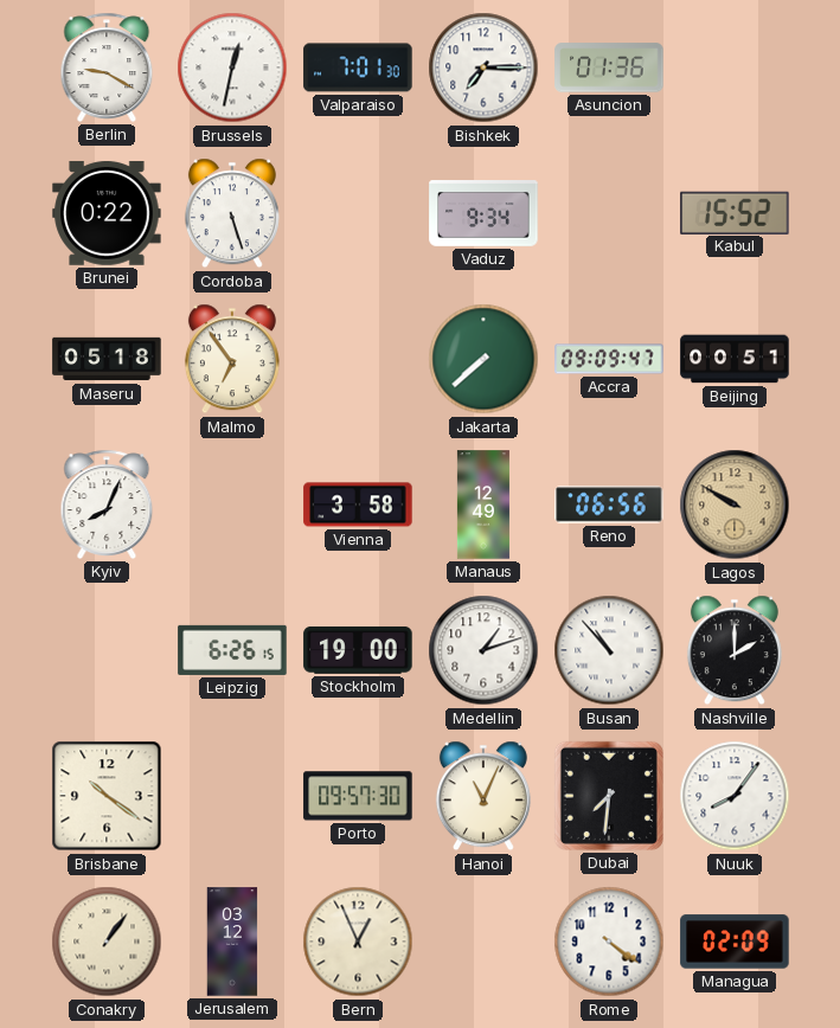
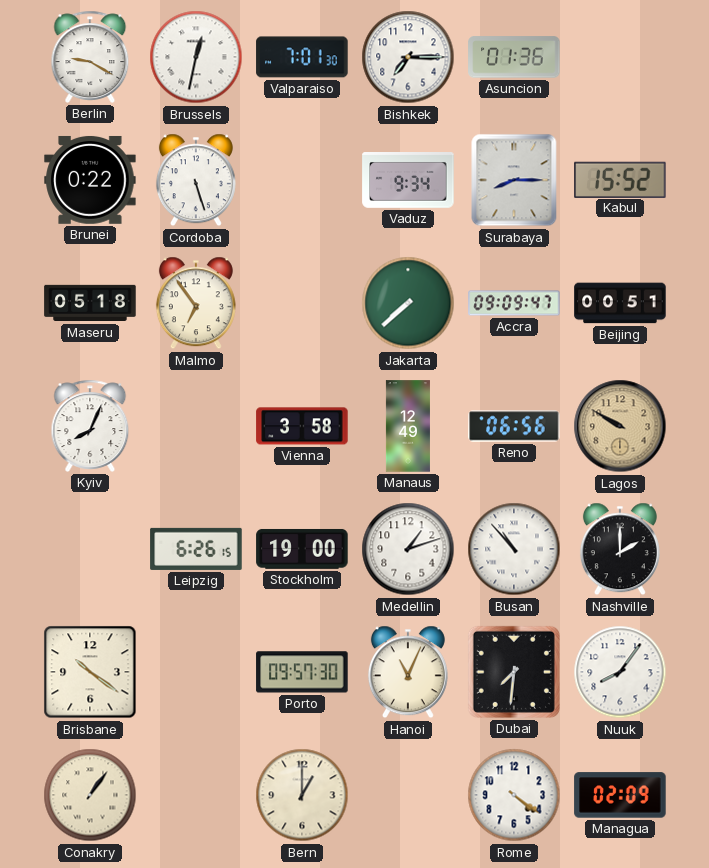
Surabaya: none -> 8:15
Jerusalem: 03:12 -> none
Bern: 12:56 -> 1:00
